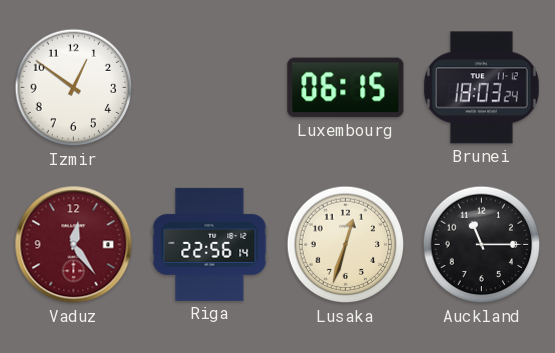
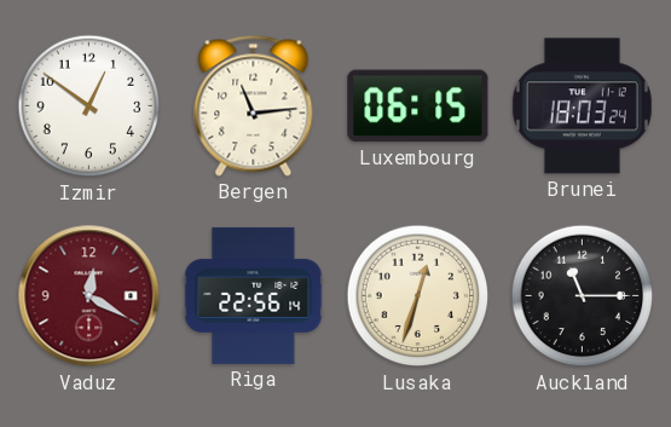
Bergen: none -> 11:14
Vaduz: 12:24 -> 12:20
